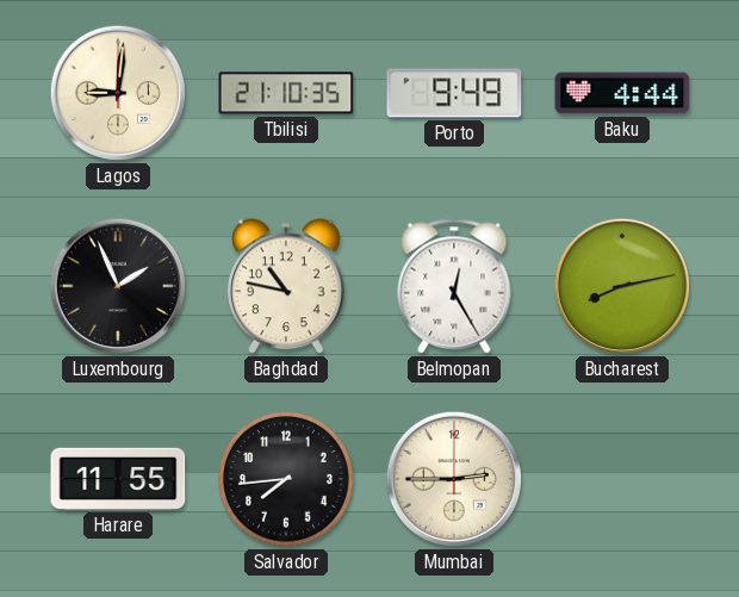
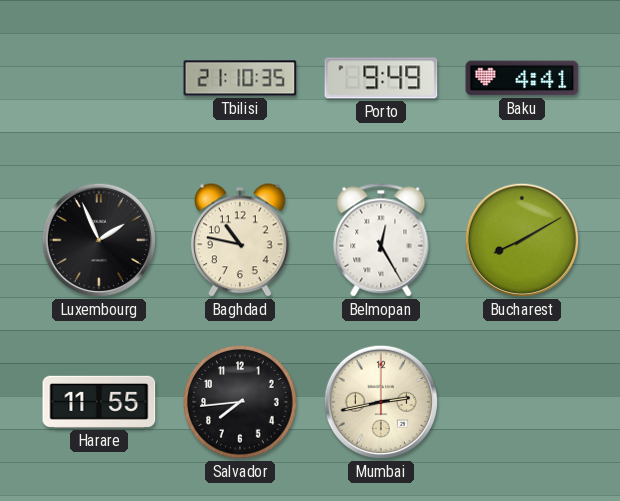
Lagos: 9:01 -> none
Baku: 4:44 -> 4:41
Bucharest: 8:13 -> 8:10
Mumbai: 2:45 -> 2:43
